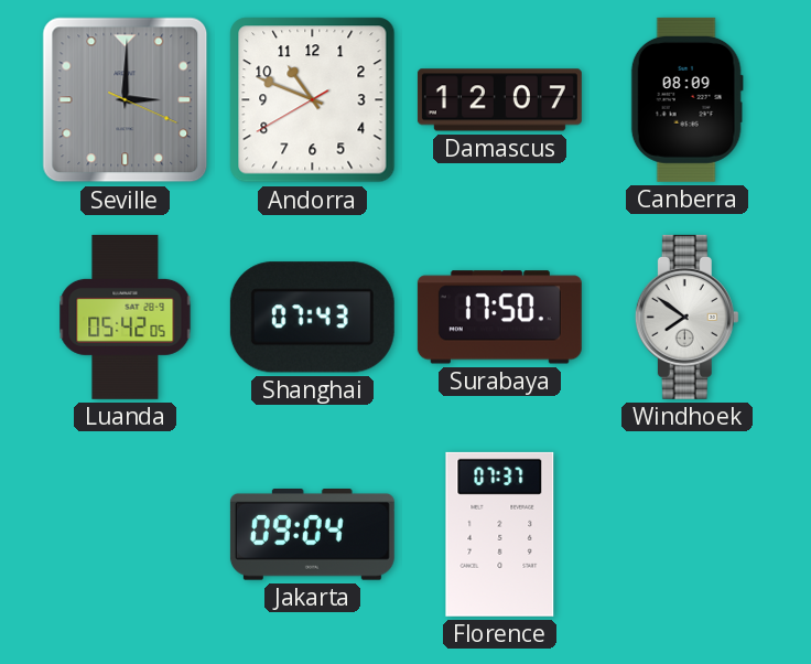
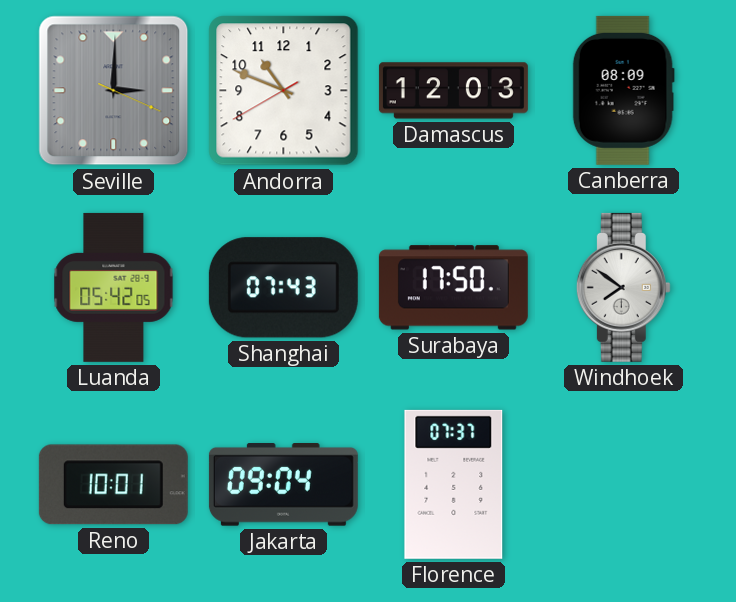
Damascus: 12:07 -> 12:03
Reno: none -> 10:01
